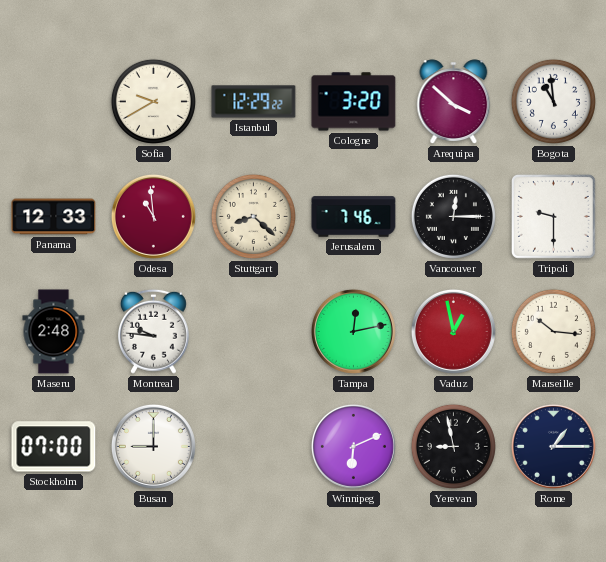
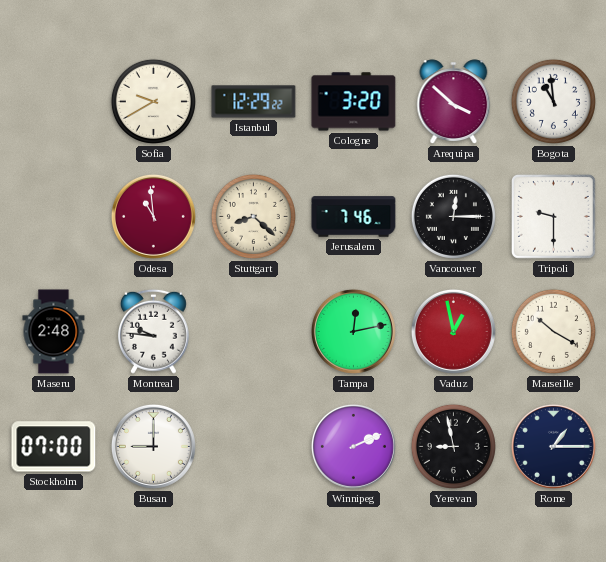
Panama: 12:33 -> none
Marseille: 10:16 -> 10:20
Winnipeg: 6:11 -> 2:11
